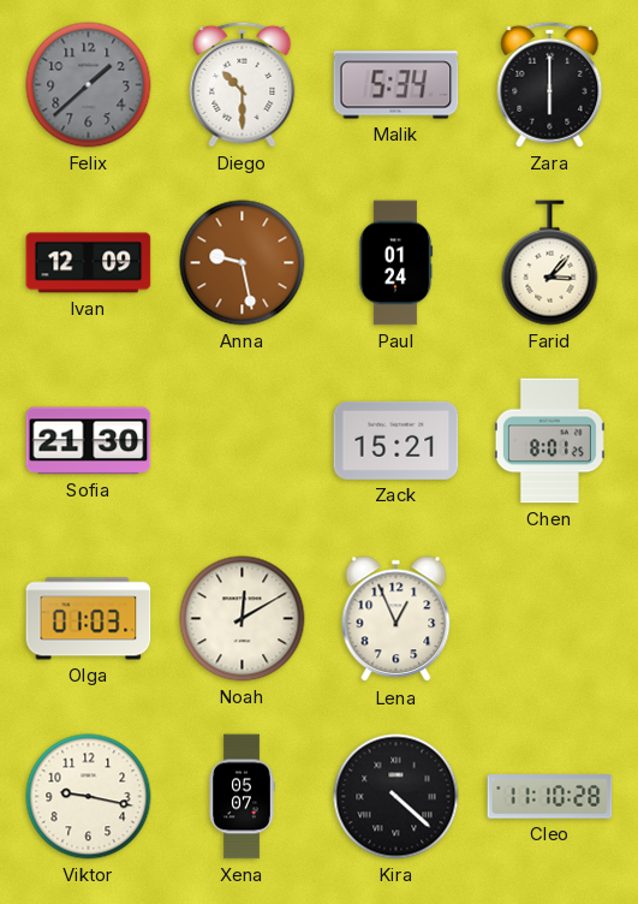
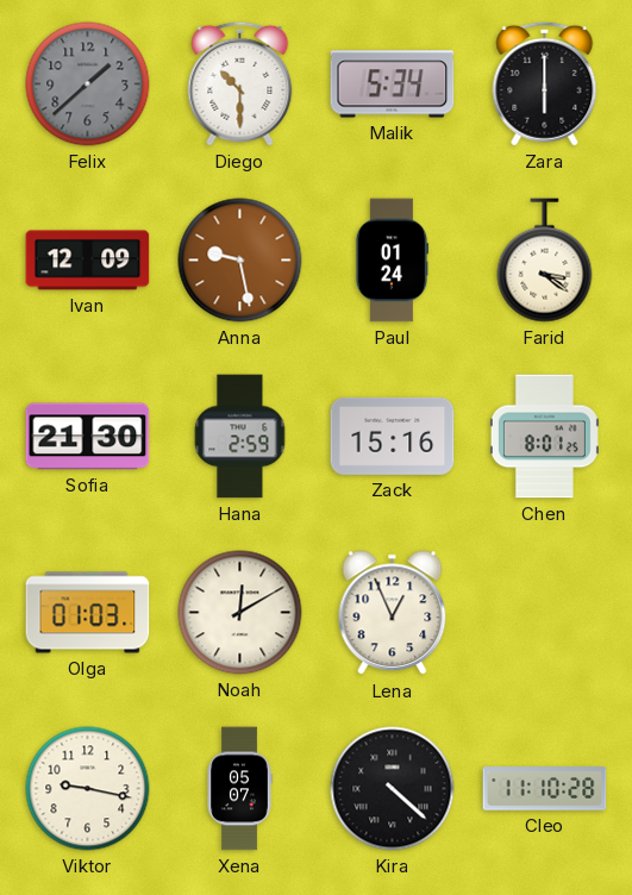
Farid: 3:07 -> 3:21
Hana: none -> 2:59
Zack: 15:21 -> 15:16
